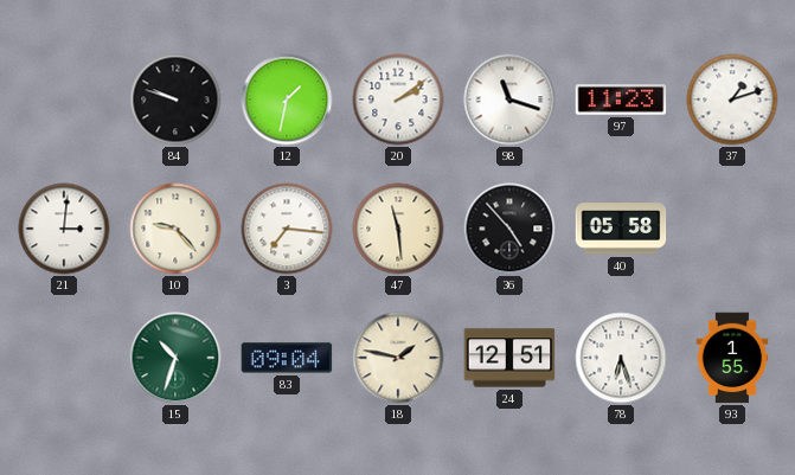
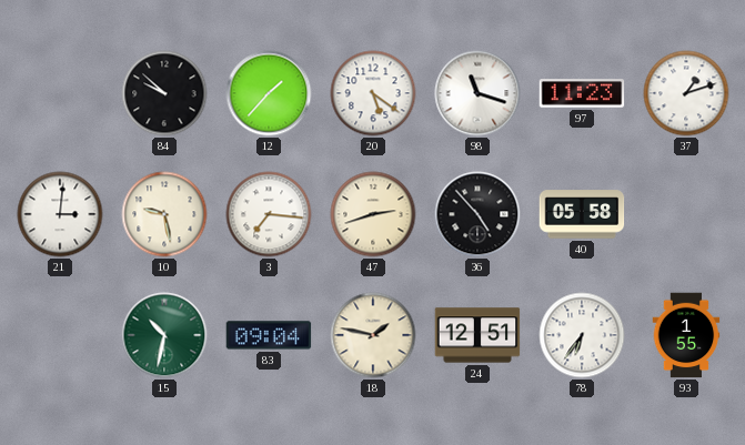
84: 9:48 -> 9:52
12: 1:32 -> 1:37
20: 2:09 -> 5:21
10: 9:23 -> 9:28
47: 11:29 -> 2:42
15: 10:33 -> 10:32
78: 6:27 -> 6:36
